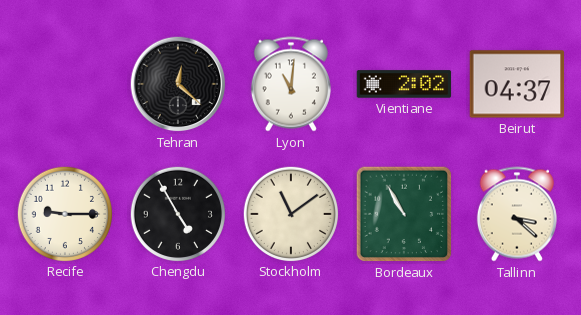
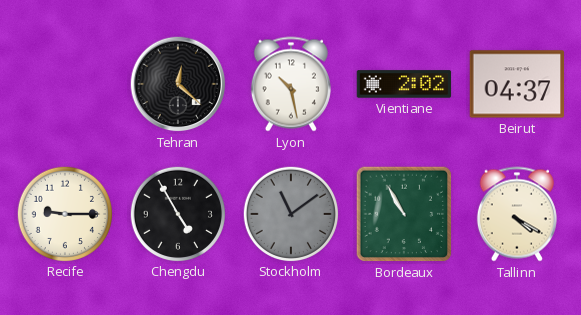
Lyon: 11:01 -> 10:28
Stockholm dial: cream -> grey
Tallinn: 3:22 -> 4:20
